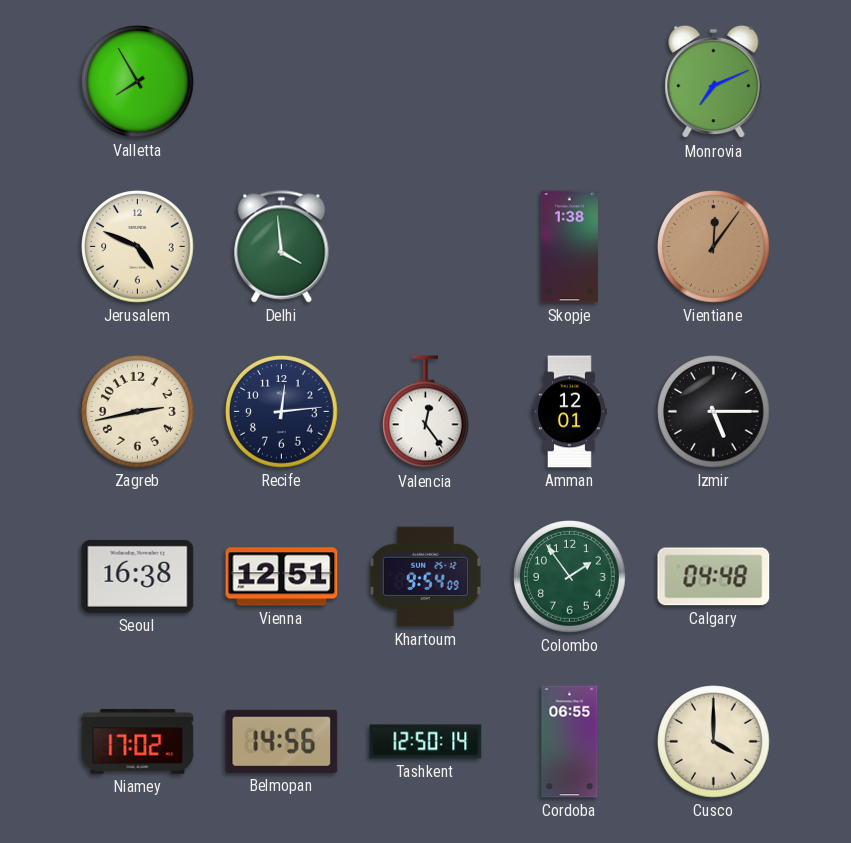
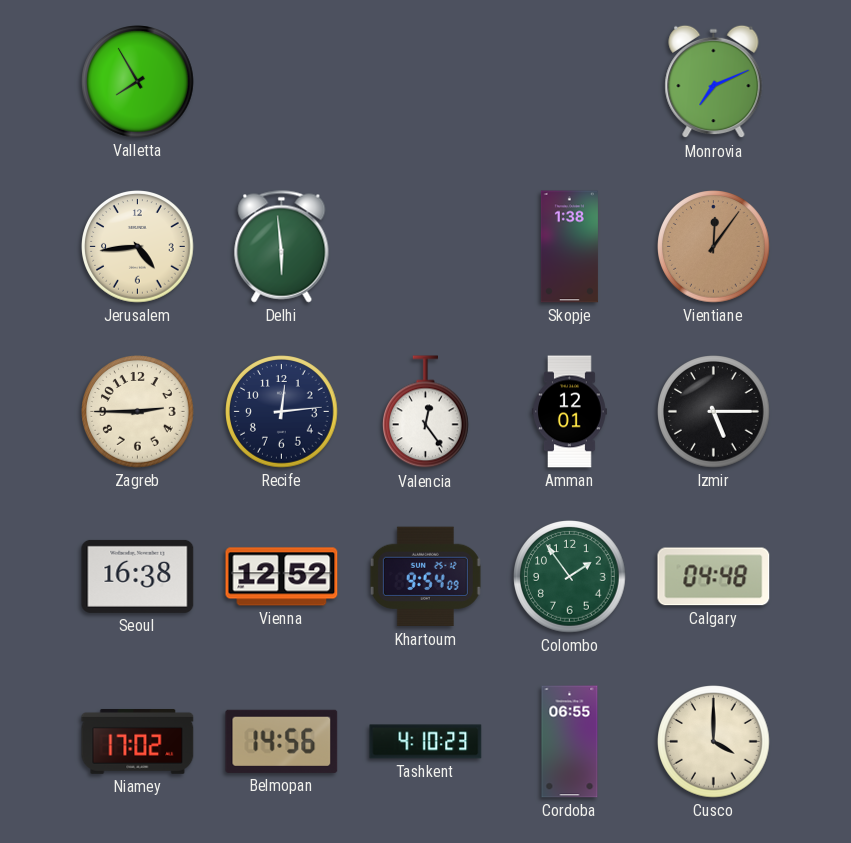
Jerusalem: 4:49 -> 4:44
Delhi: 3:59 -> 5:59
Zagreb: 2:43 -> 2:45
Vienna: 12:51 -> 12:52
Tashkent: 12:50 -> 4:10
